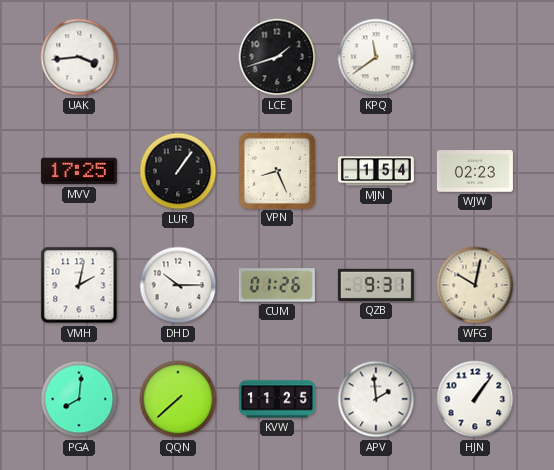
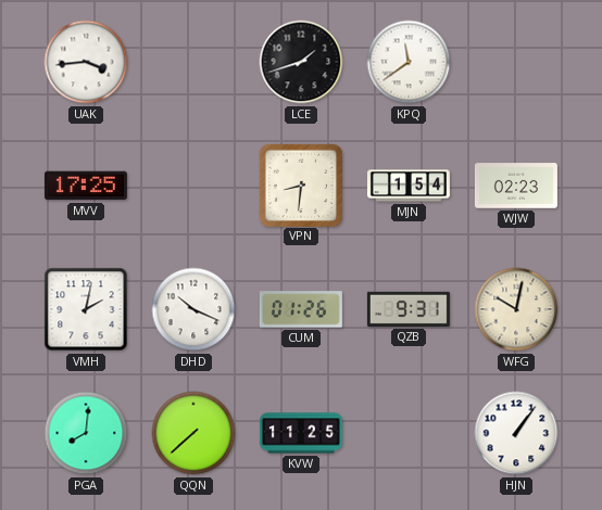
LUR: 1:06 -> none
VPN: 8:26 -> 8:31
DHD: 10:15 -> 10:19
APV: 1:59 -> none
